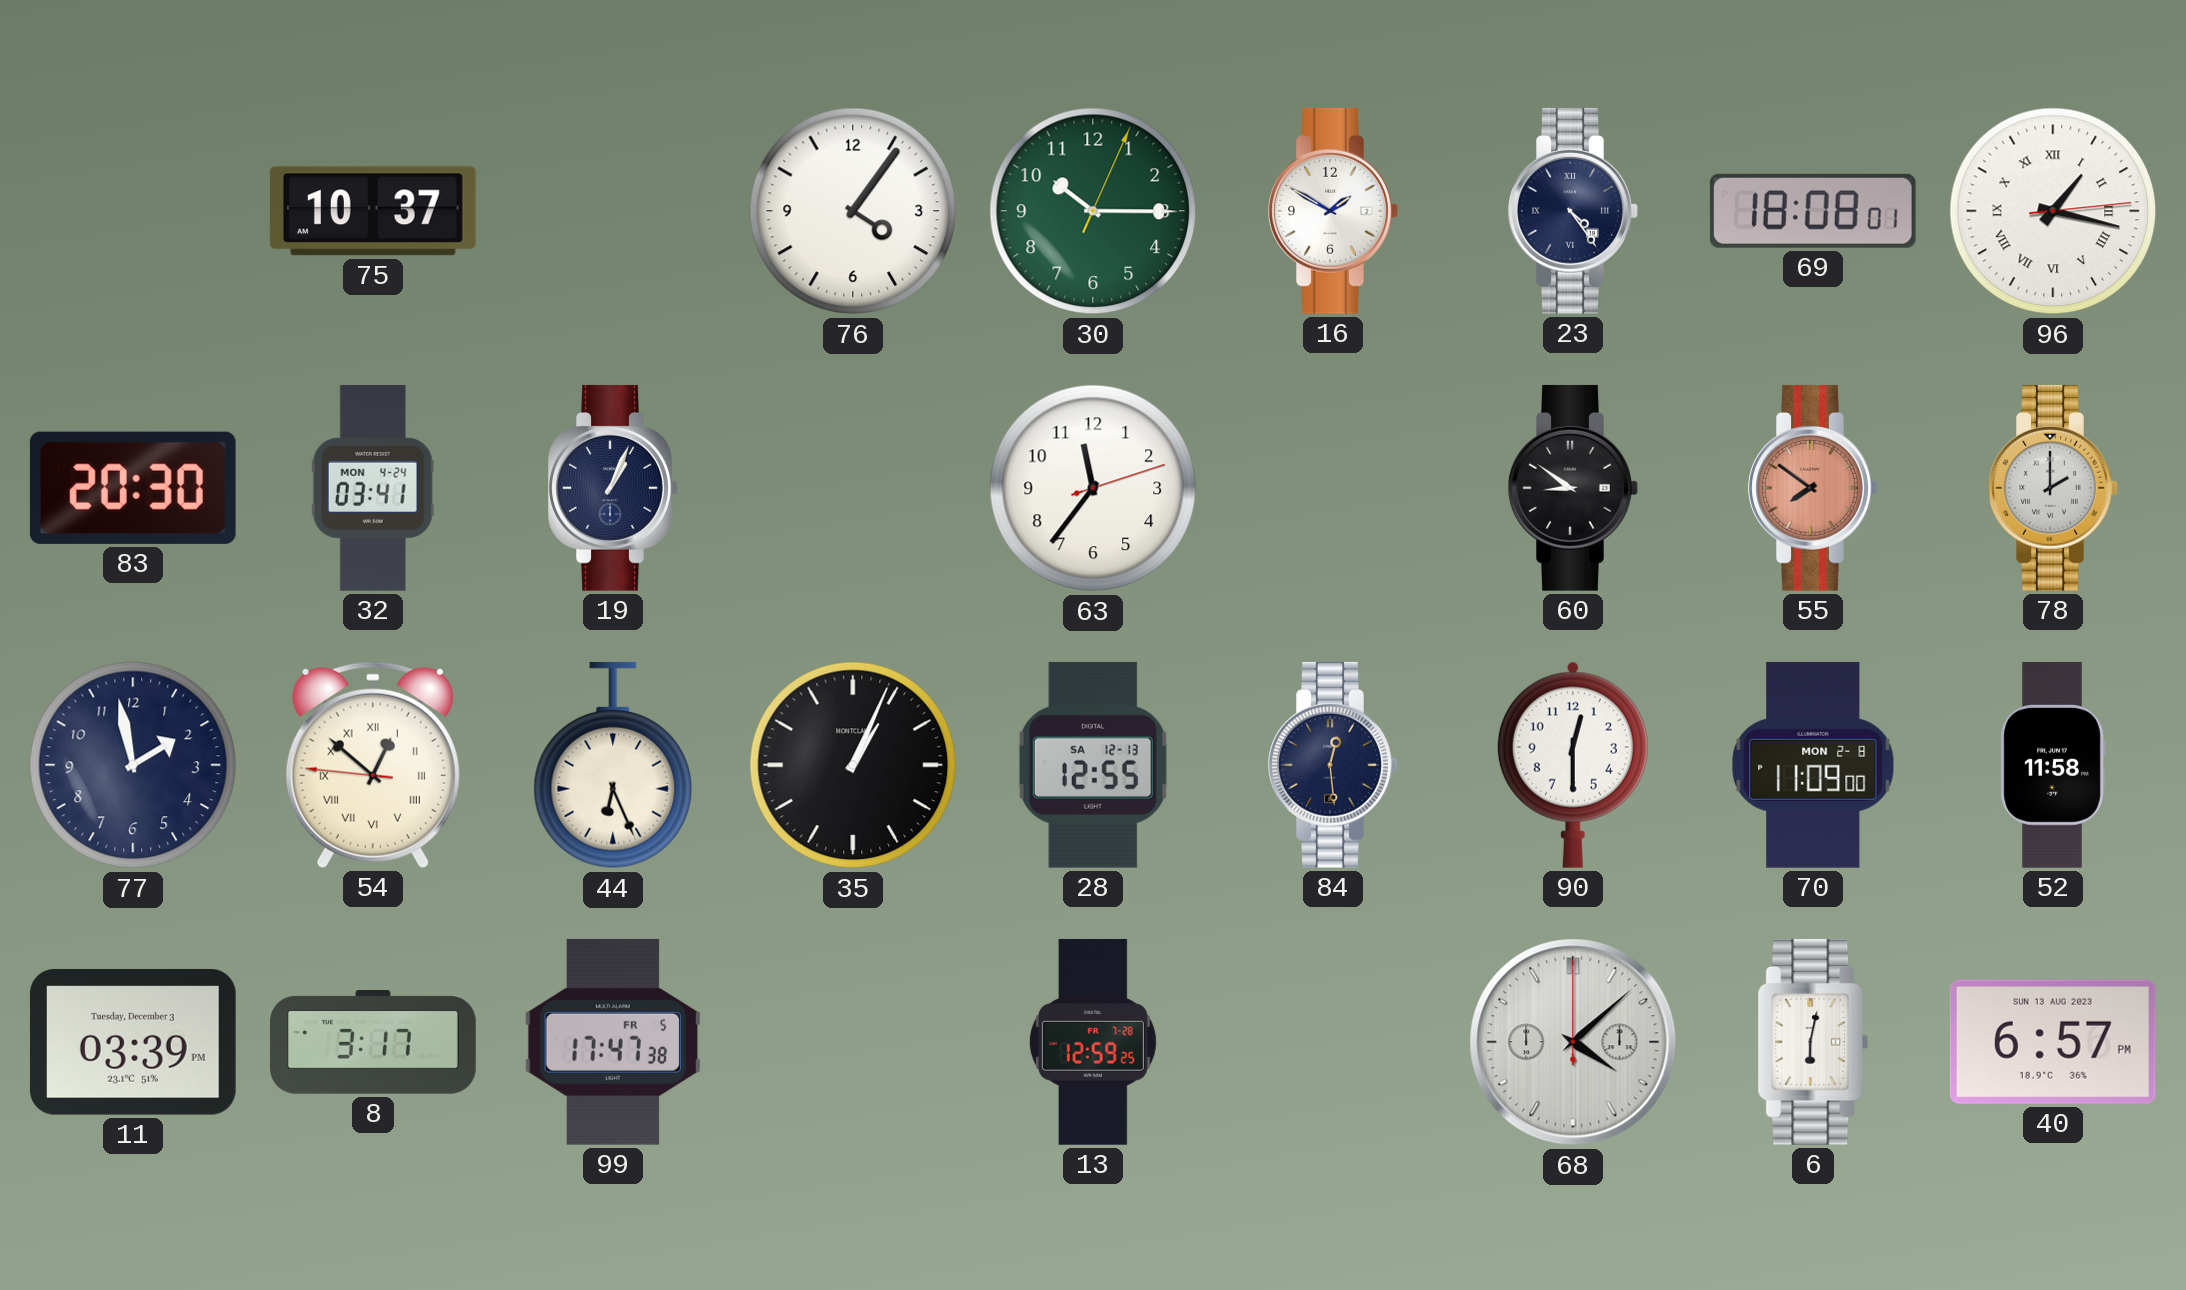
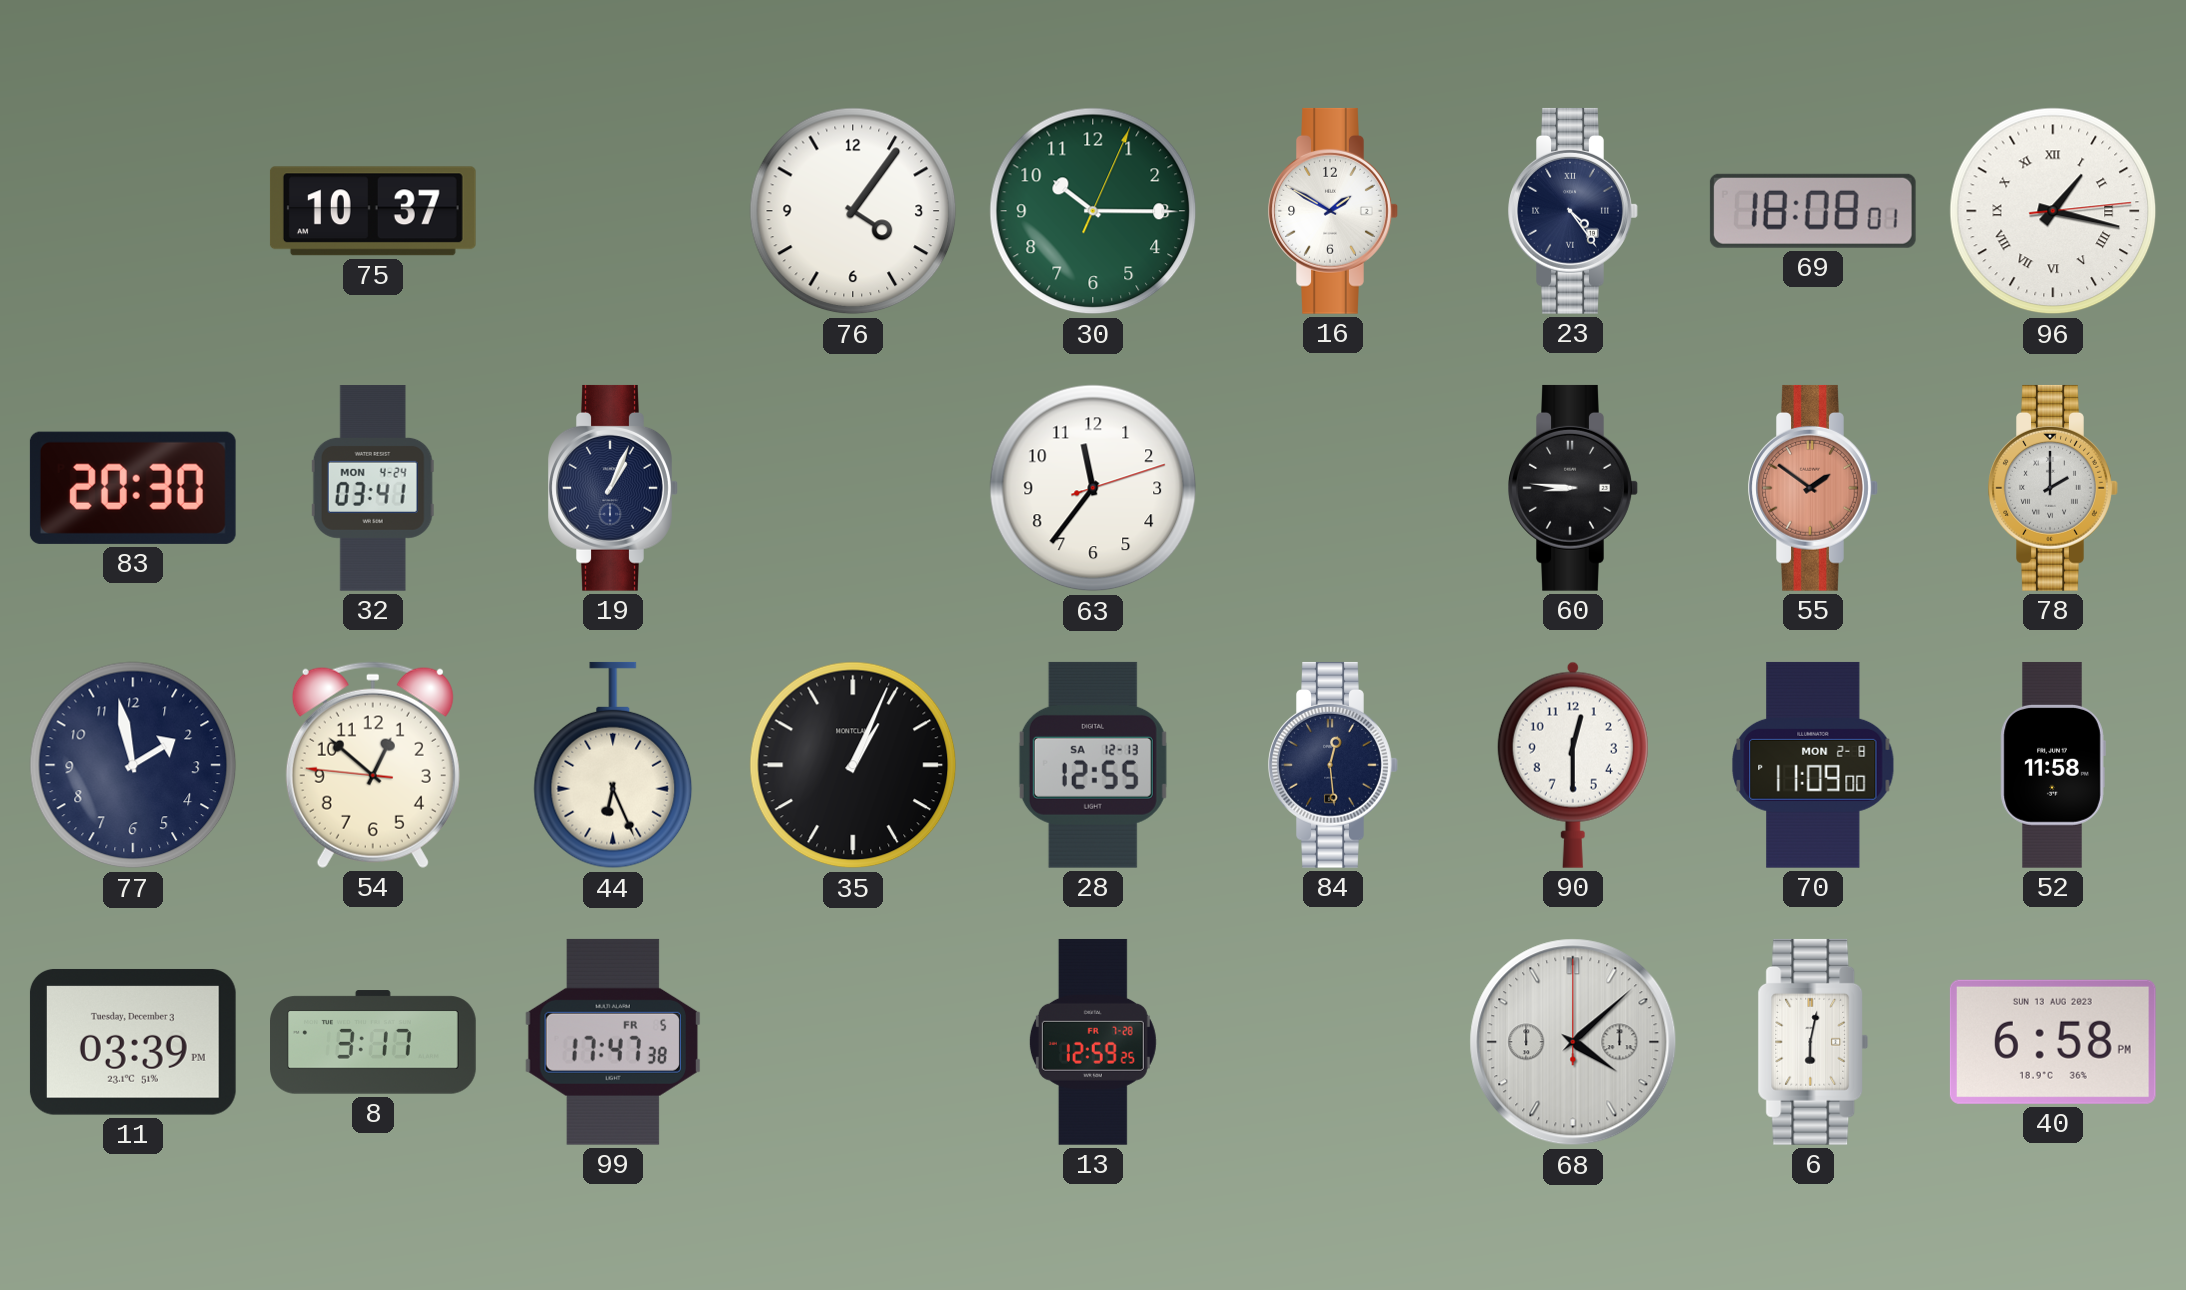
60: 8:51 -> 8:46
55: 7:51 -> 1:51
54 numerals: Roman -> Arabic
40: 6:57 -> 6:58
